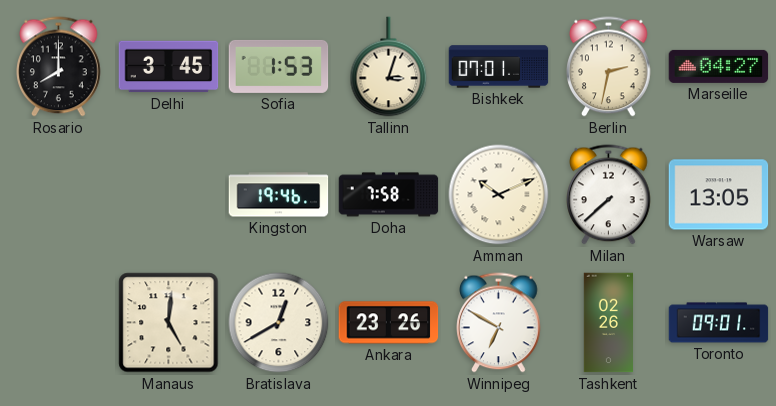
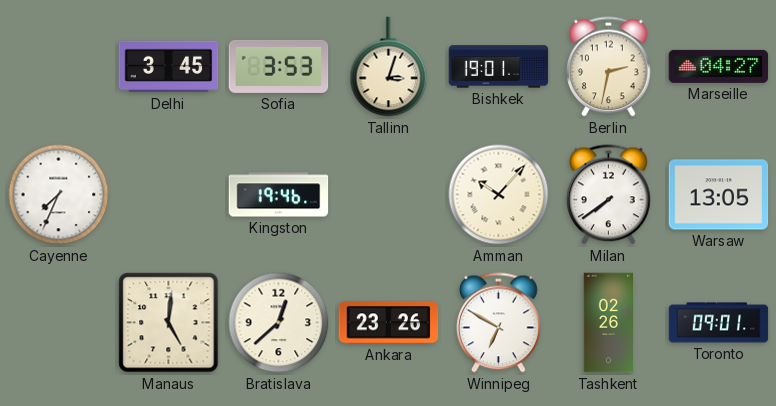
Rosario: 8:00 -> none
Sofia: 1:53 -> 3:53
Bishkek: 07:01 -> 19:01
Cayenne: none -> 7:34
Doha: 7:58 -> none
Amman: 10:11 -> 10:07
Milan: 7:38 -> 7:39
Bratislava: 12:40 -> 12:38
